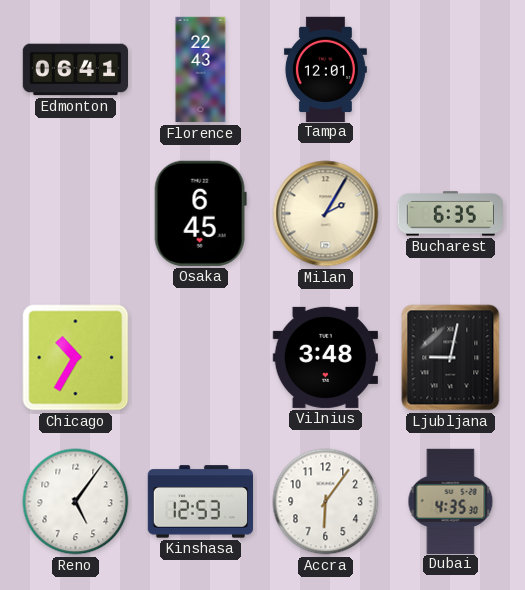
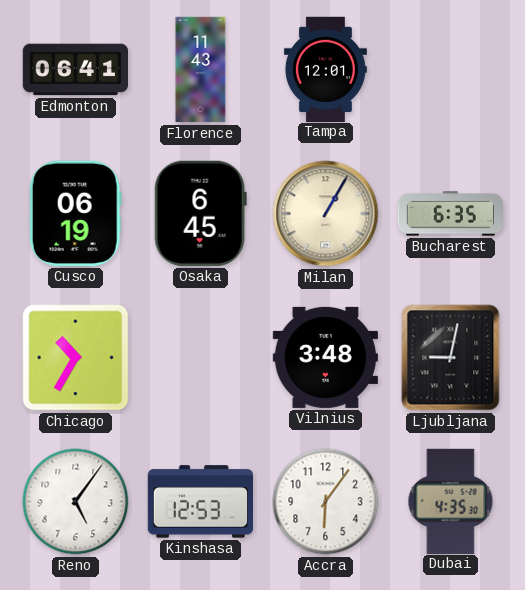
Florence: 22:43 -> 11:43
Cusco: none -> 06:19
Milan: 2:05 -> 1:05
